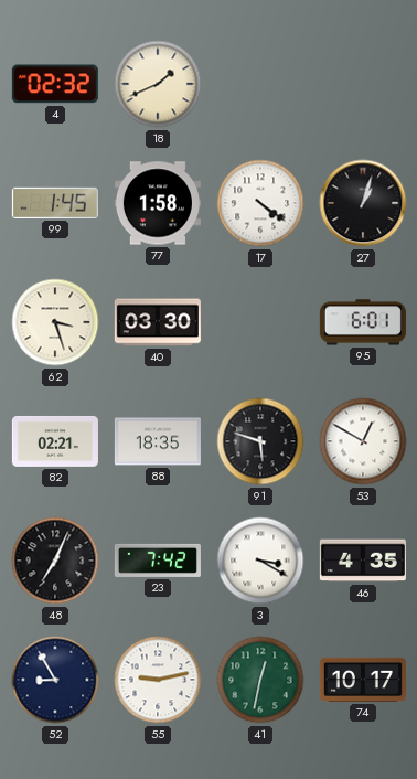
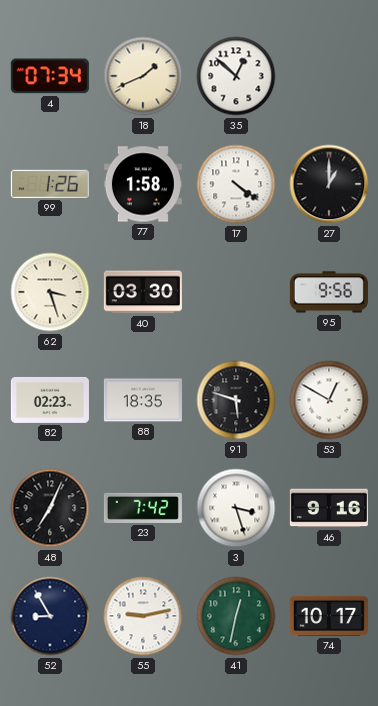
4: 02:32 -> 07:34
35: none -> 12:52
99: 1:45 -> 1:26
27: 1:03 -> 1:00
95: 6:01 -> 9:56
82: 02:21 -> 02:23
3: 3:20 -> 3:27
46: 4:35 -> 9:16
